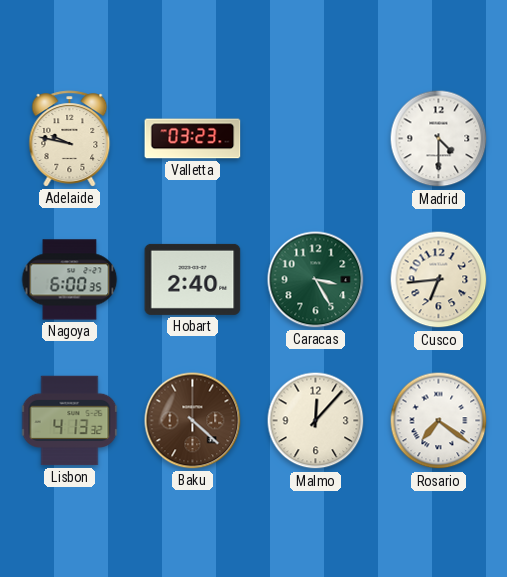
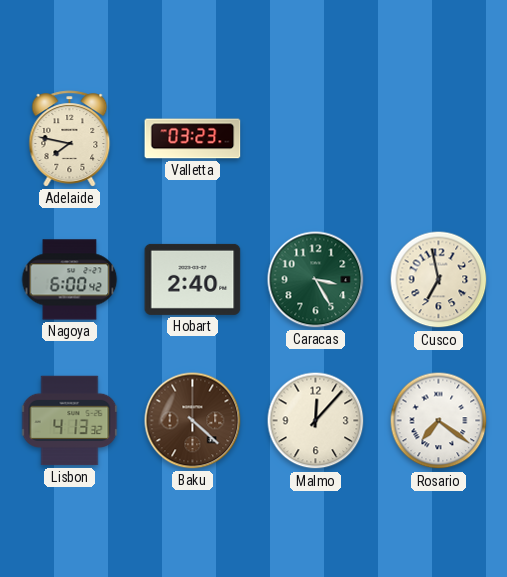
Adelaide: 9:47 -> 7:47
Madrid: 4:30 -> none
Nagoya: 6:00:35 -> 6:00:42
Cusco: 6:44 -> 6:58
